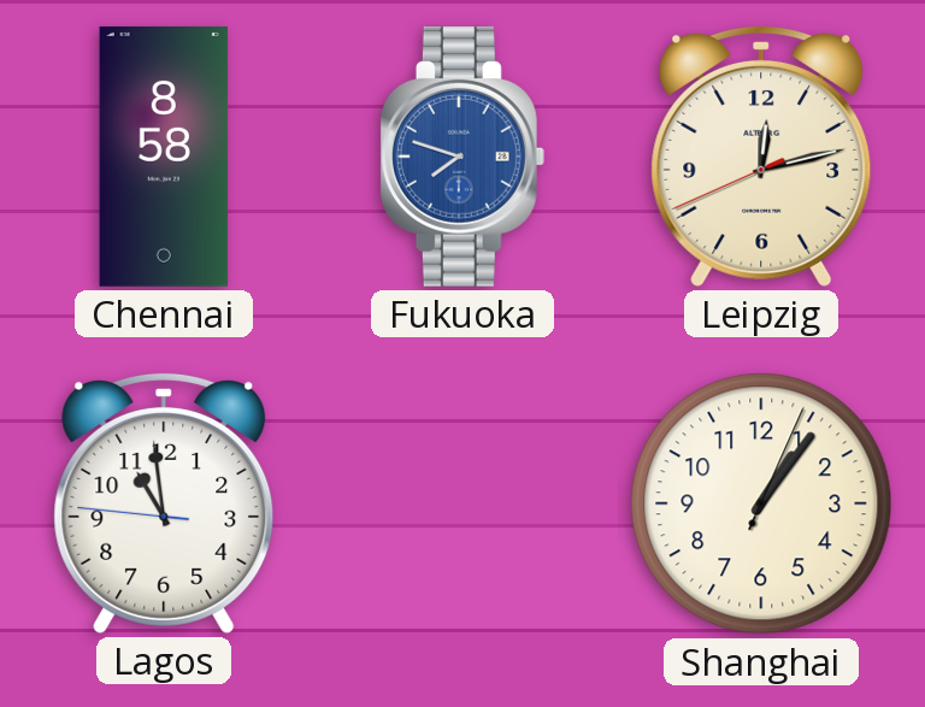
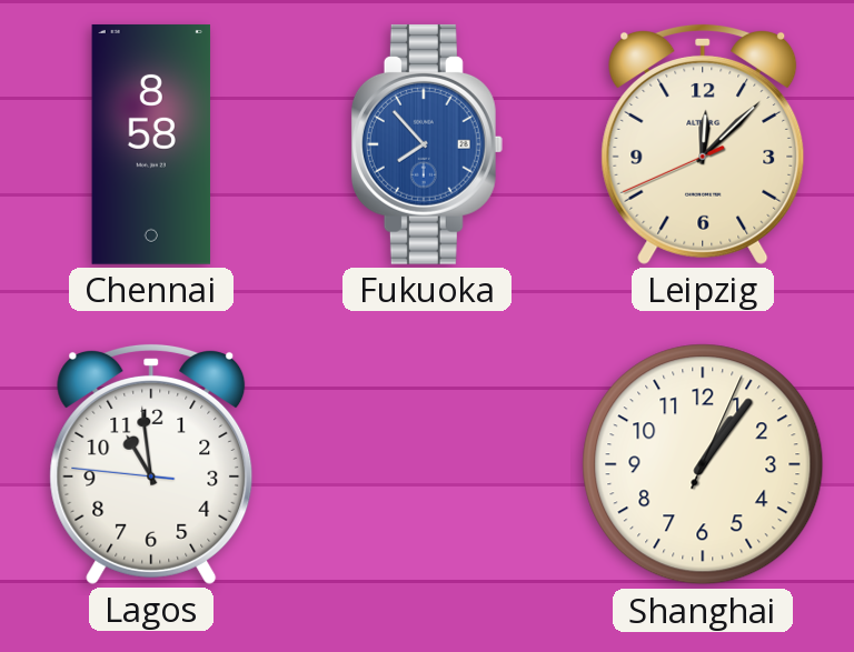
Fukuoka: 7:48 -> 7:53
Leipzig: 12:12 -> 12:07
